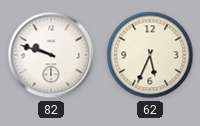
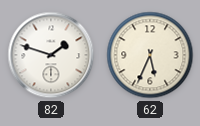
82: 9:48 -> 1:48
